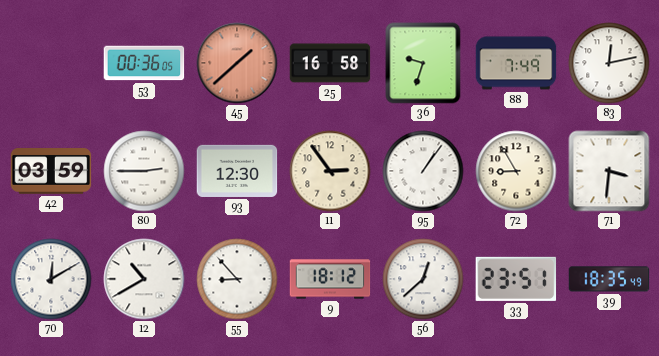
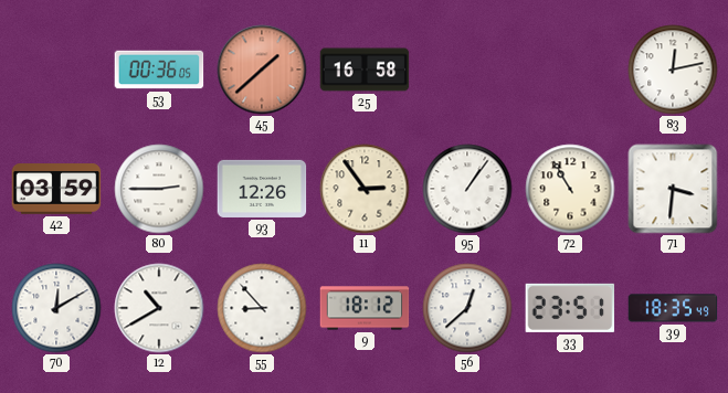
36: 9:33 -> none
88: 7:49 -> none
93: 12:30 -> 12:26
72: 8:55 -> 10:55
